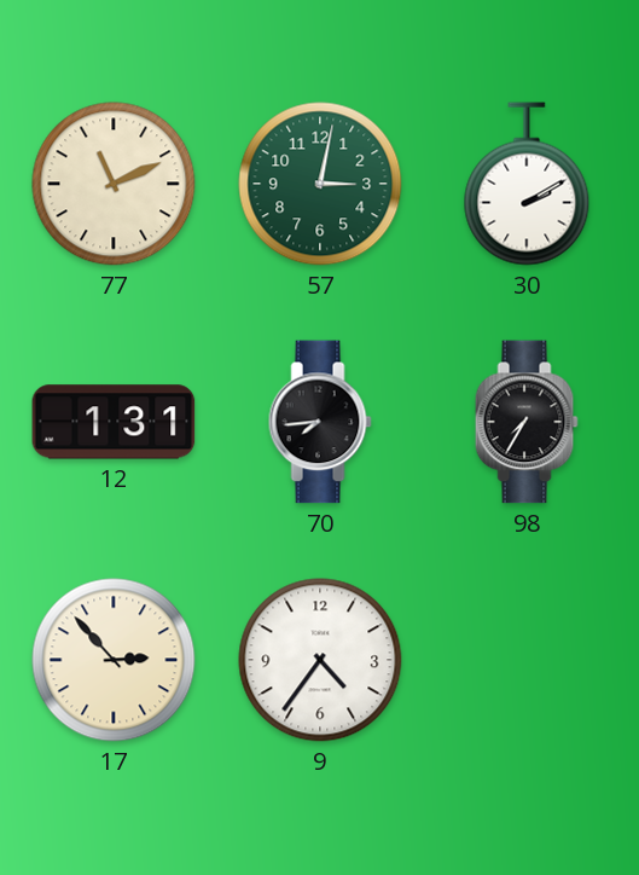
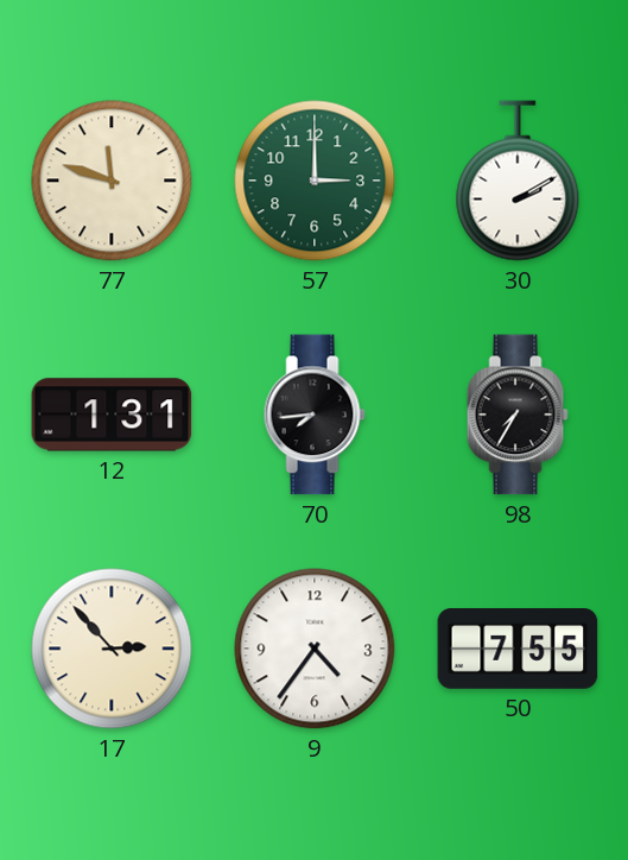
77: 11:11 -> 11:48
57: 3:02 -> 3:00
50: none -> 7:55
